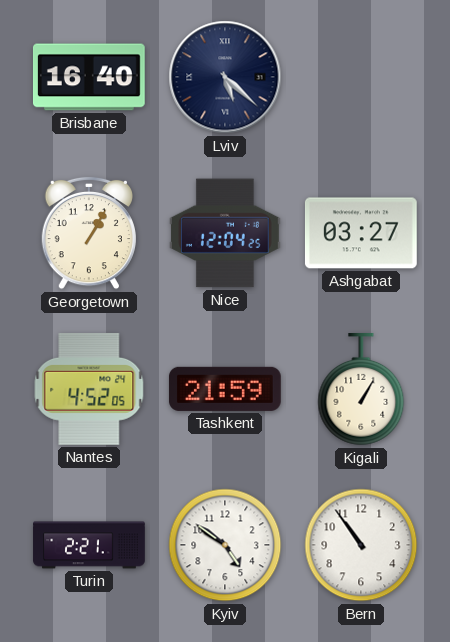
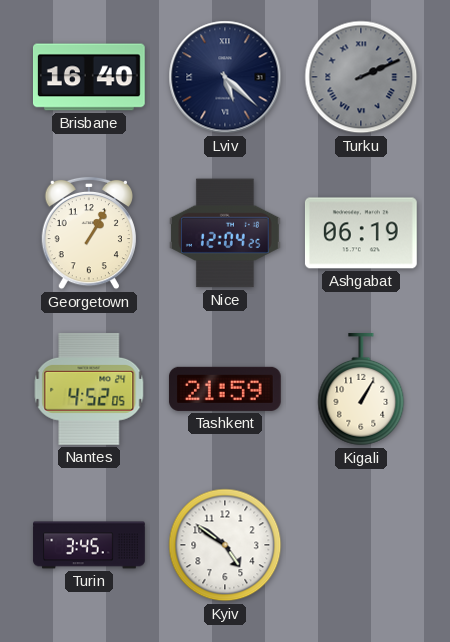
Turku: none -> 2:11
Ashgabat: 03:27 -> 06:19
Turin: 2:21 -> 3:45
Bern: 10:54 -> none
